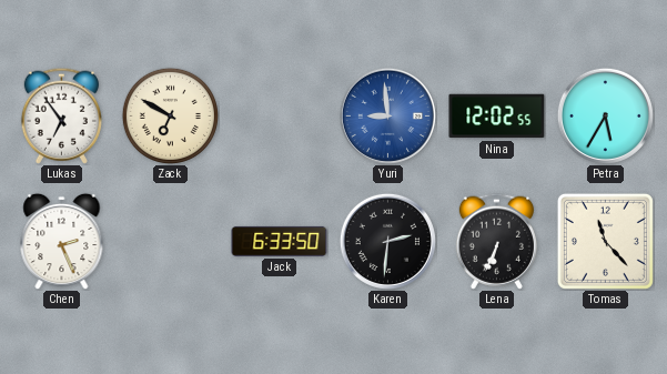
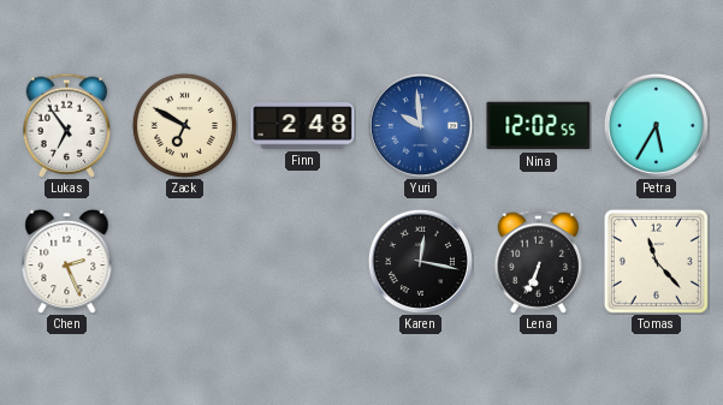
Finn: none -> 2:48
Yuri: 8:59 -> 9:59
Jack: 6:33 -> none
Karen: 2:31 -> 12:17
